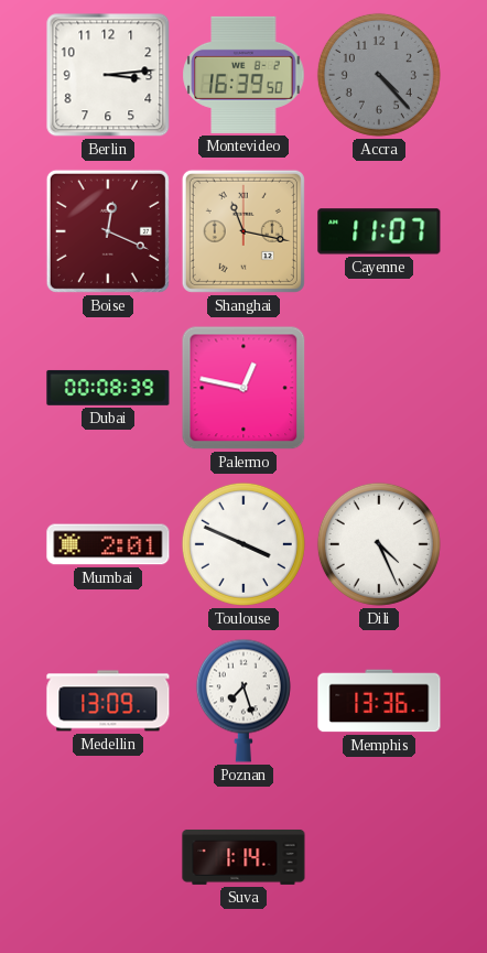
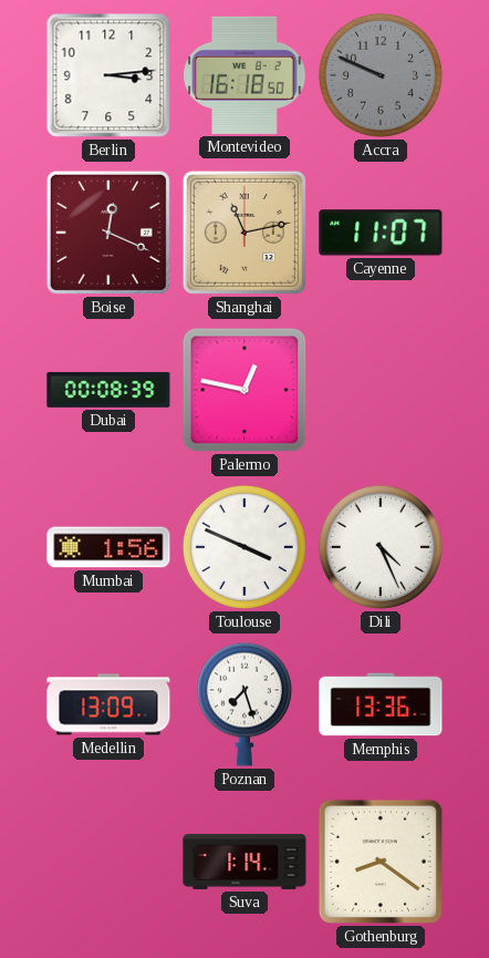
Montevideo: 16:39 -> 16:18
Accra: 4:23 -> 9:49
Shanghai: 11:17 -> 11:13
Mumbai: 2:01 -> 1:56
Gothenburg: none -> 8:21
